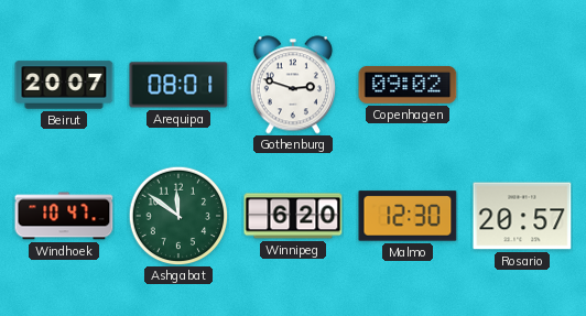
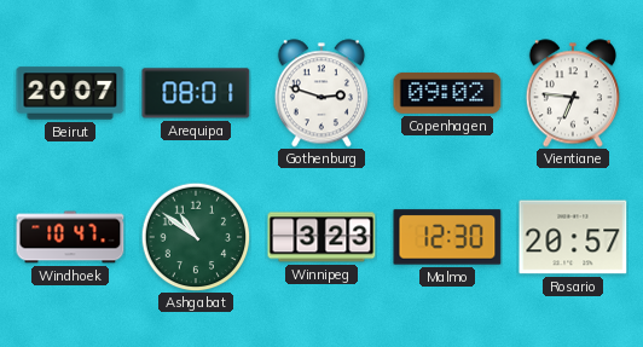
Vientiane: none -> 6:46
Ashgabat: 11:51 -> 10:51
Winnipeg: 6:20 -> 3:23
